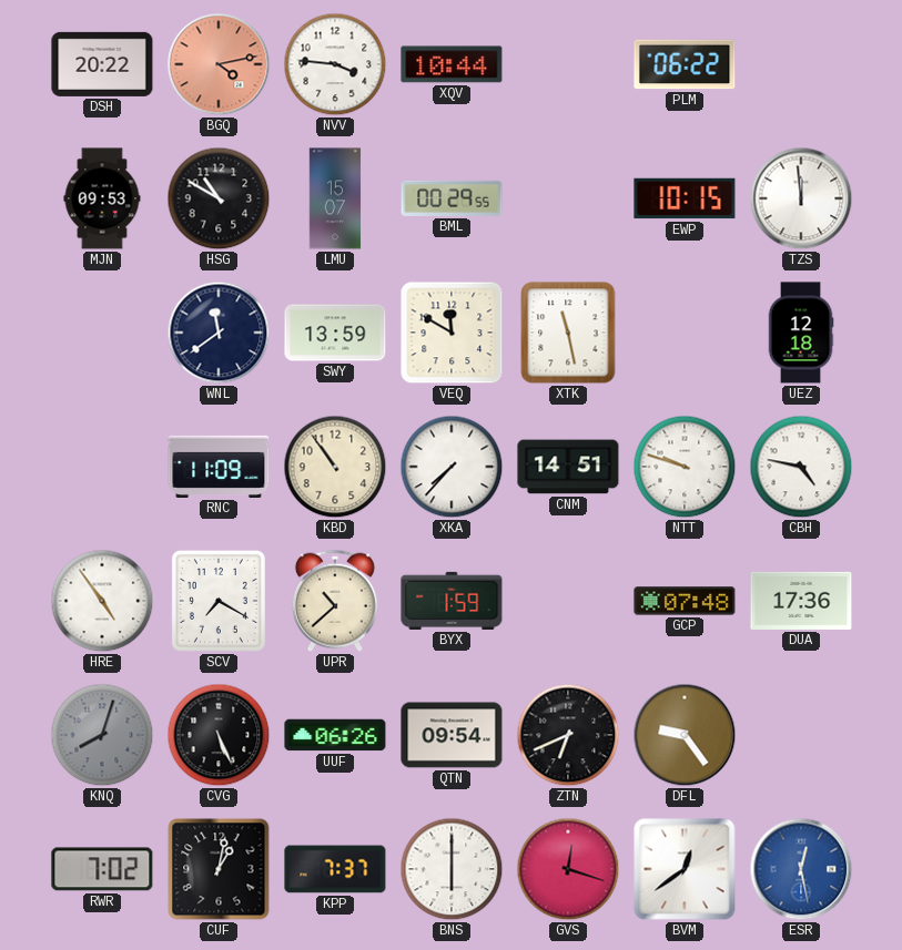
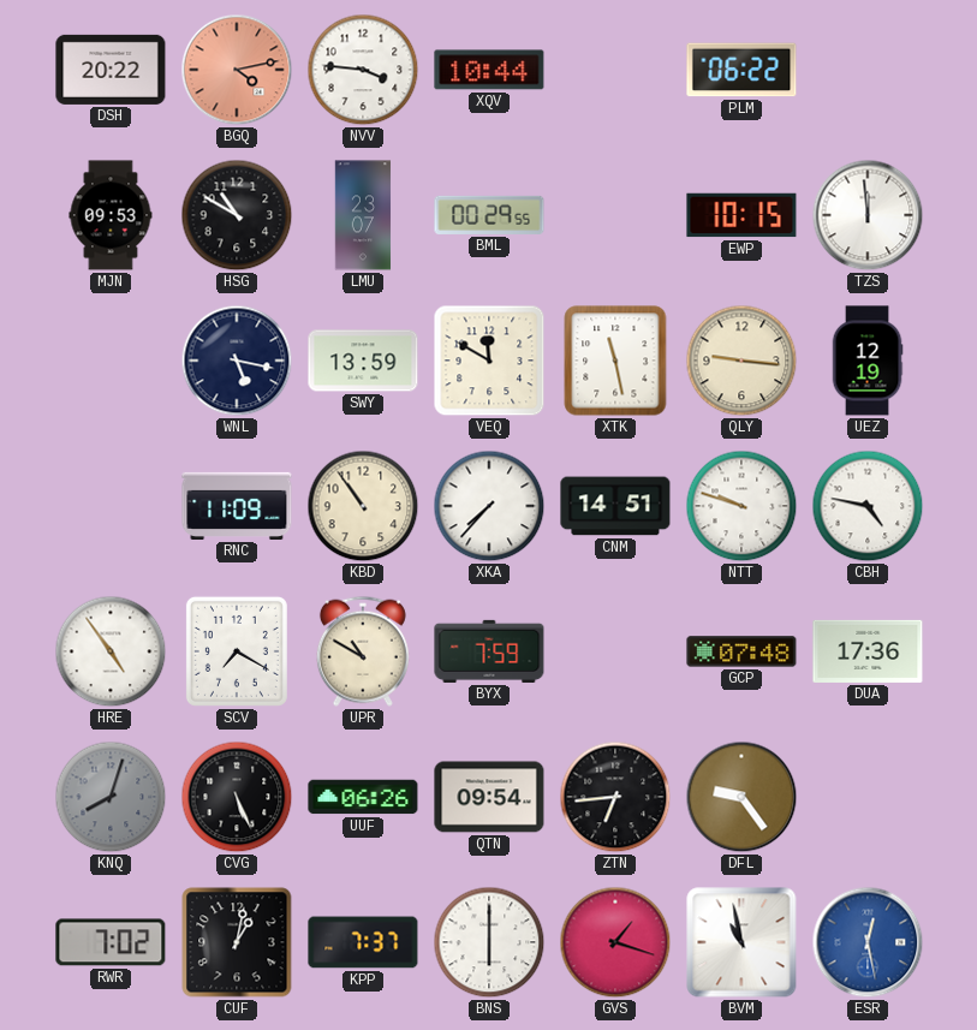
LMU: 15:07 -> 23:07
WNL: 11:39 -> 5:17
QLY: none -> 9:16
UEZ: 12:18 -> 12:19
UPR: 10:38 -> 10:50
BYX: 1:59 -> 7:59
ZTN: 6:41 -> 6:44
GVS: 12:18 -> 1:18
BVM: 12:39 -> 10:58
